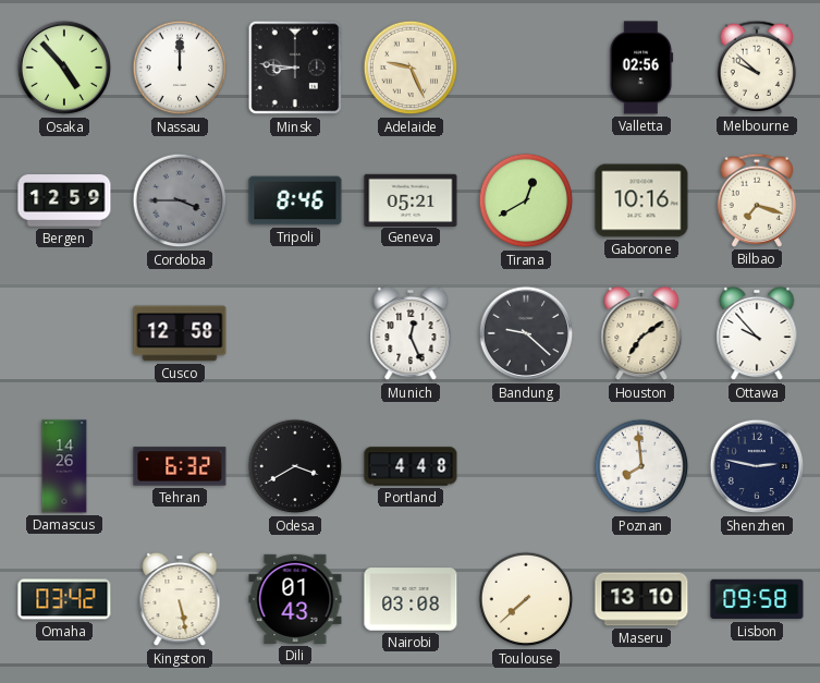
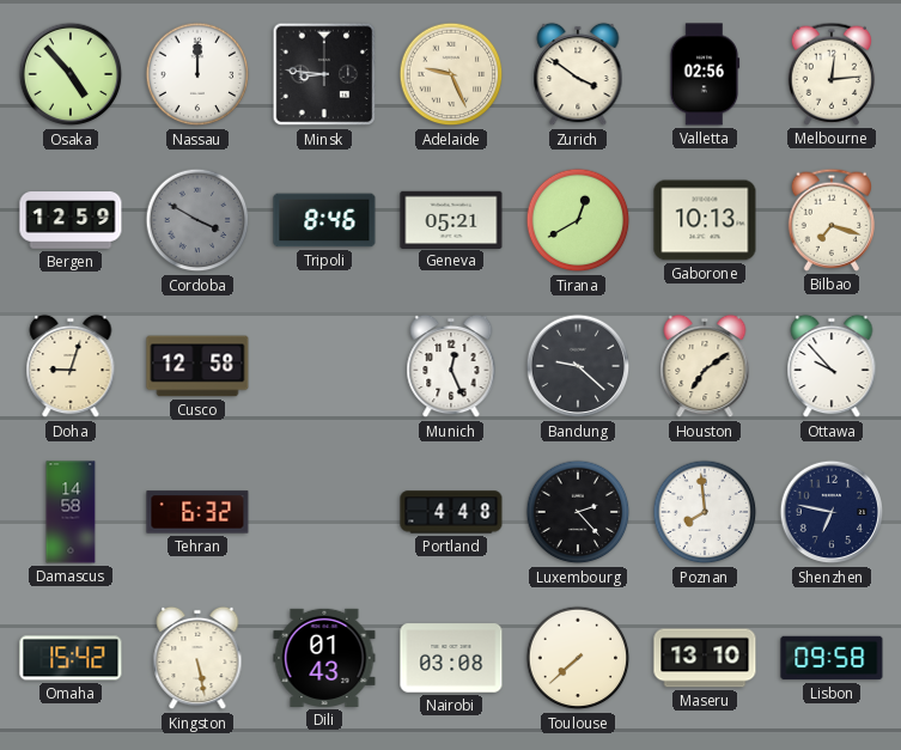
Zurich: none -> 3:51
Melbourne: 9:52 -> 12:14
Cordoba: 3:45 -> 3:50
Gaborone: 10:16 -> 10:13
Doha: none -> 9:03
Damascus: 14:26 -> 14:58
Odesa: 3:40 -> none
Luxembourg: none -> 2:23
Shenzhen: 2:47 -> 6:47
Omaha: 03:42 -> 15:42
